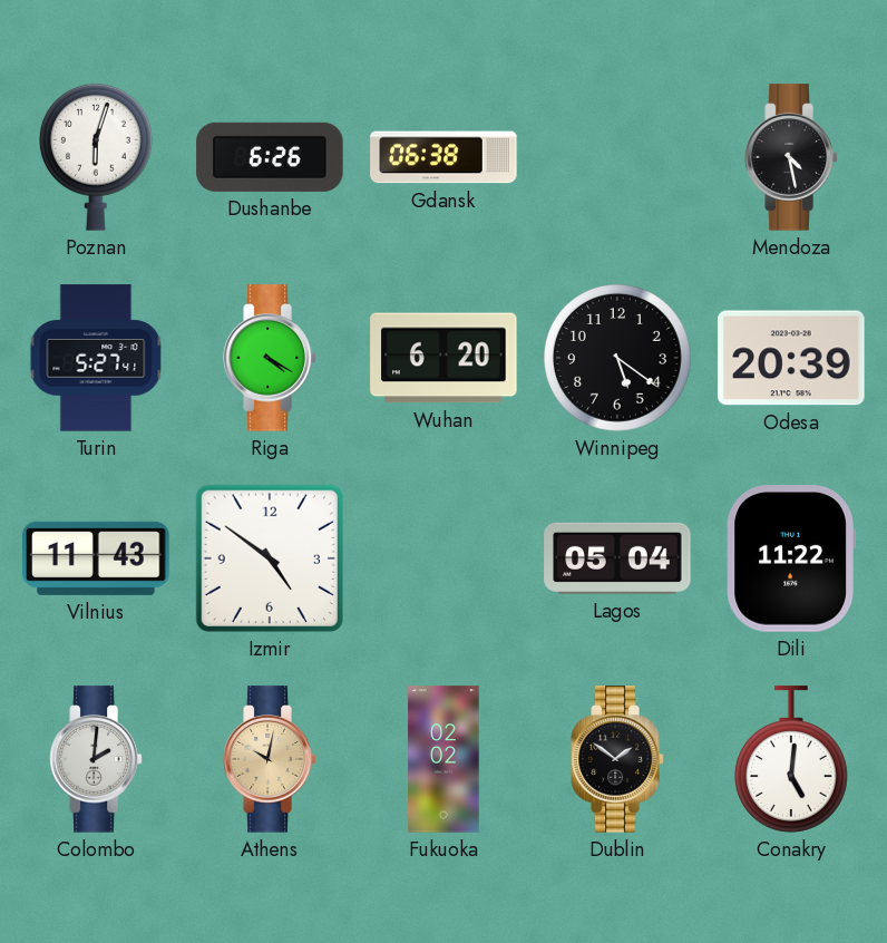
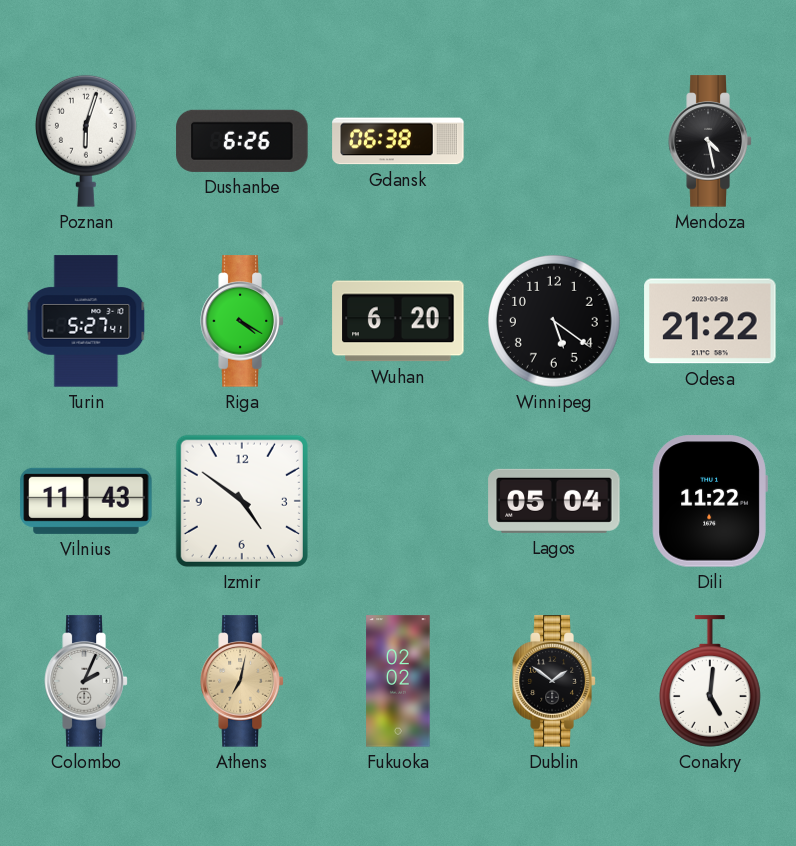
Odesa: 20:39 -> 21:22
Colombo: 2:01 -> 2:04
Athens: 10:02 -> 7:02
